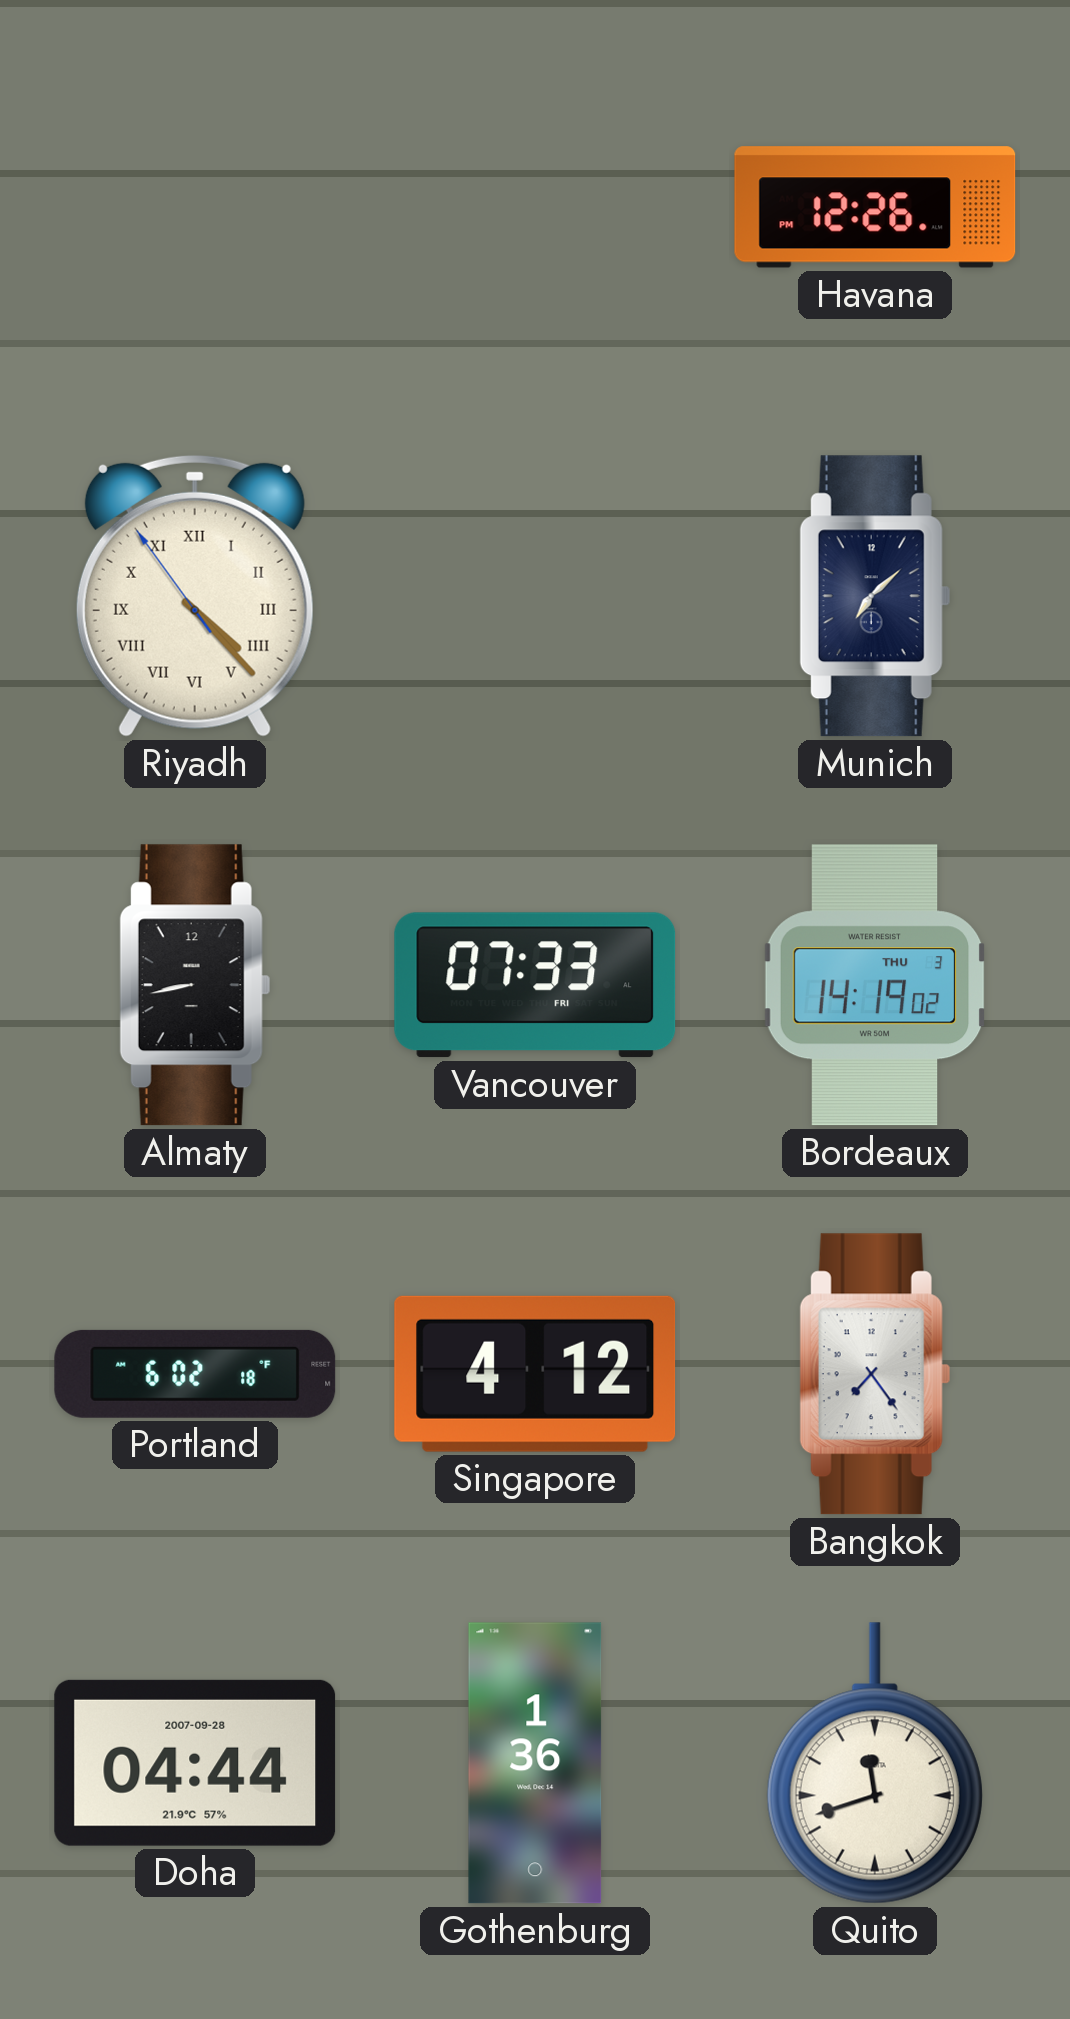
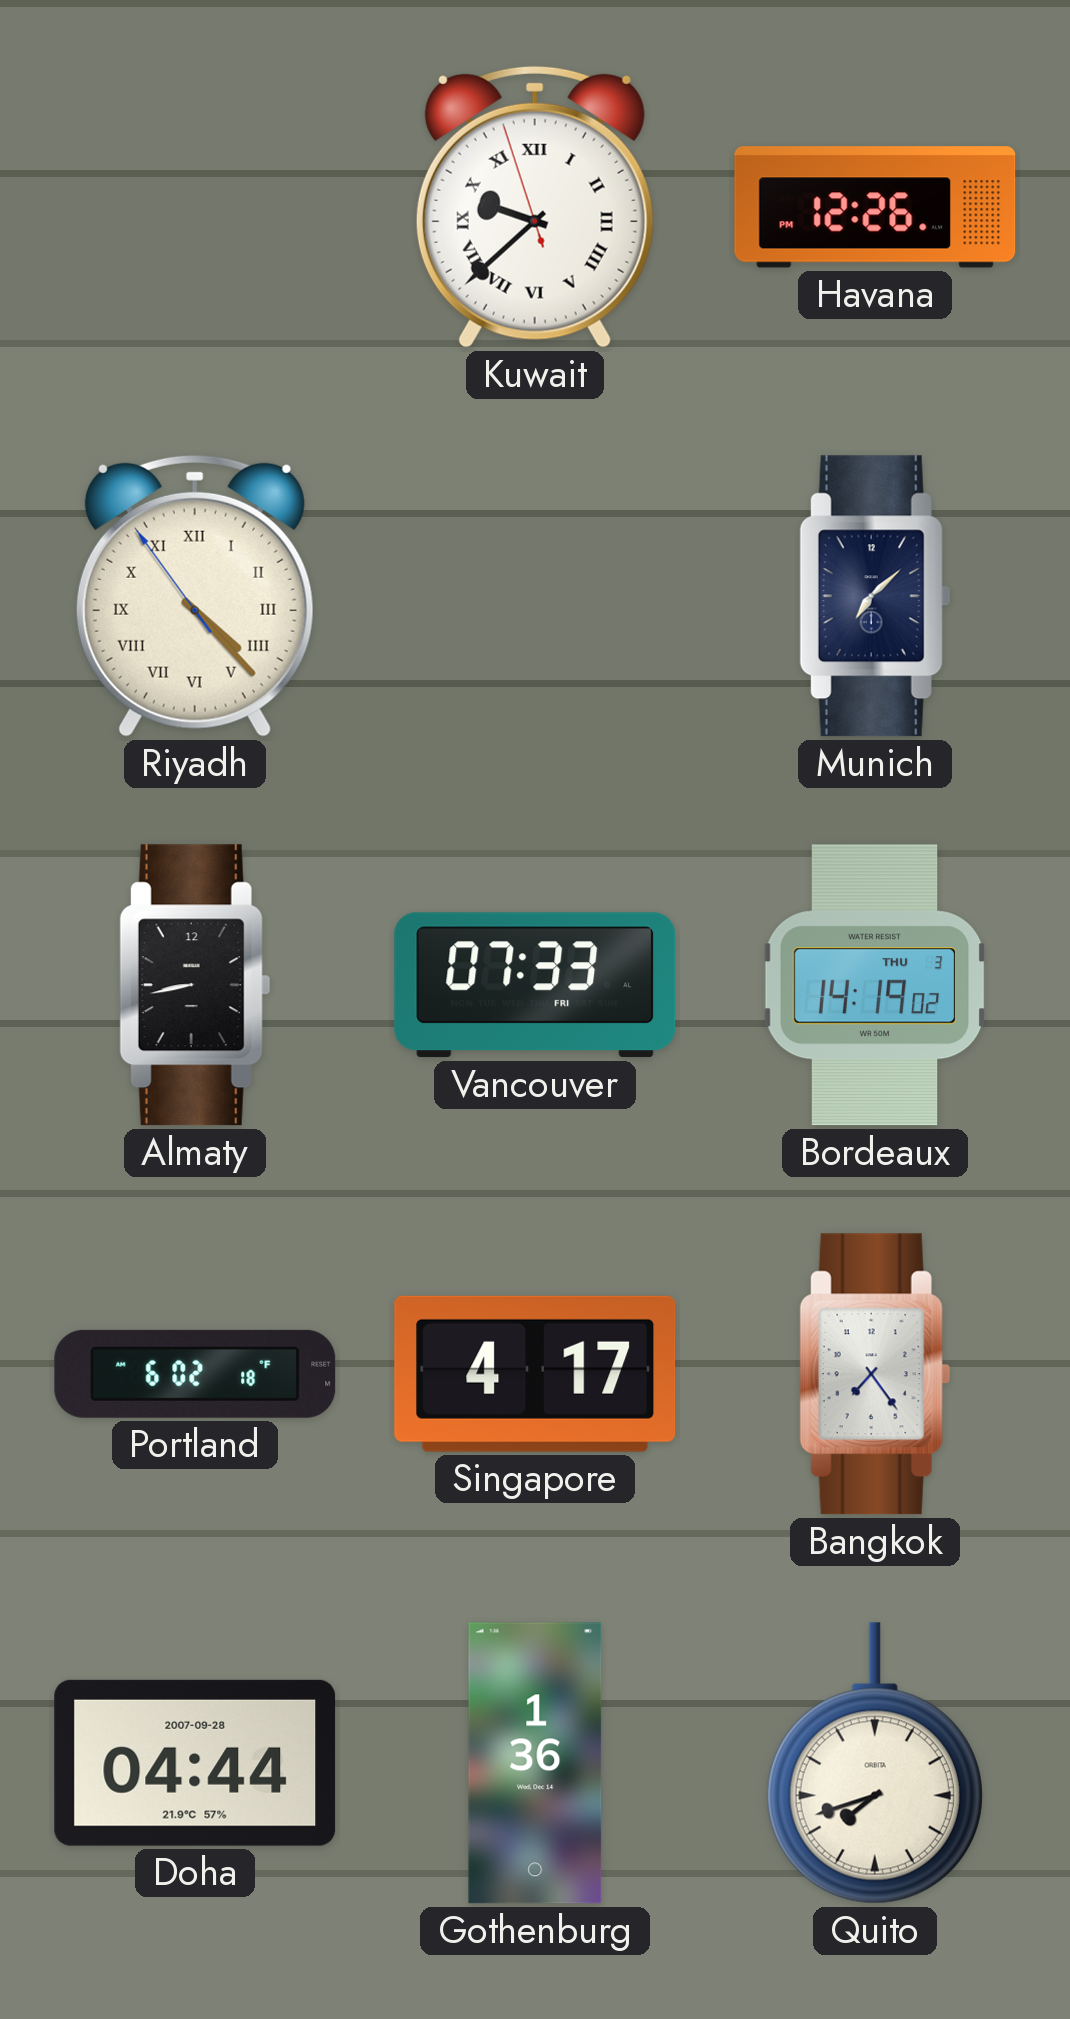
Kuwait: none -> 9:37
Singapore: 4:12 -> 4:17
Quito: 11:42 -> 7:42
